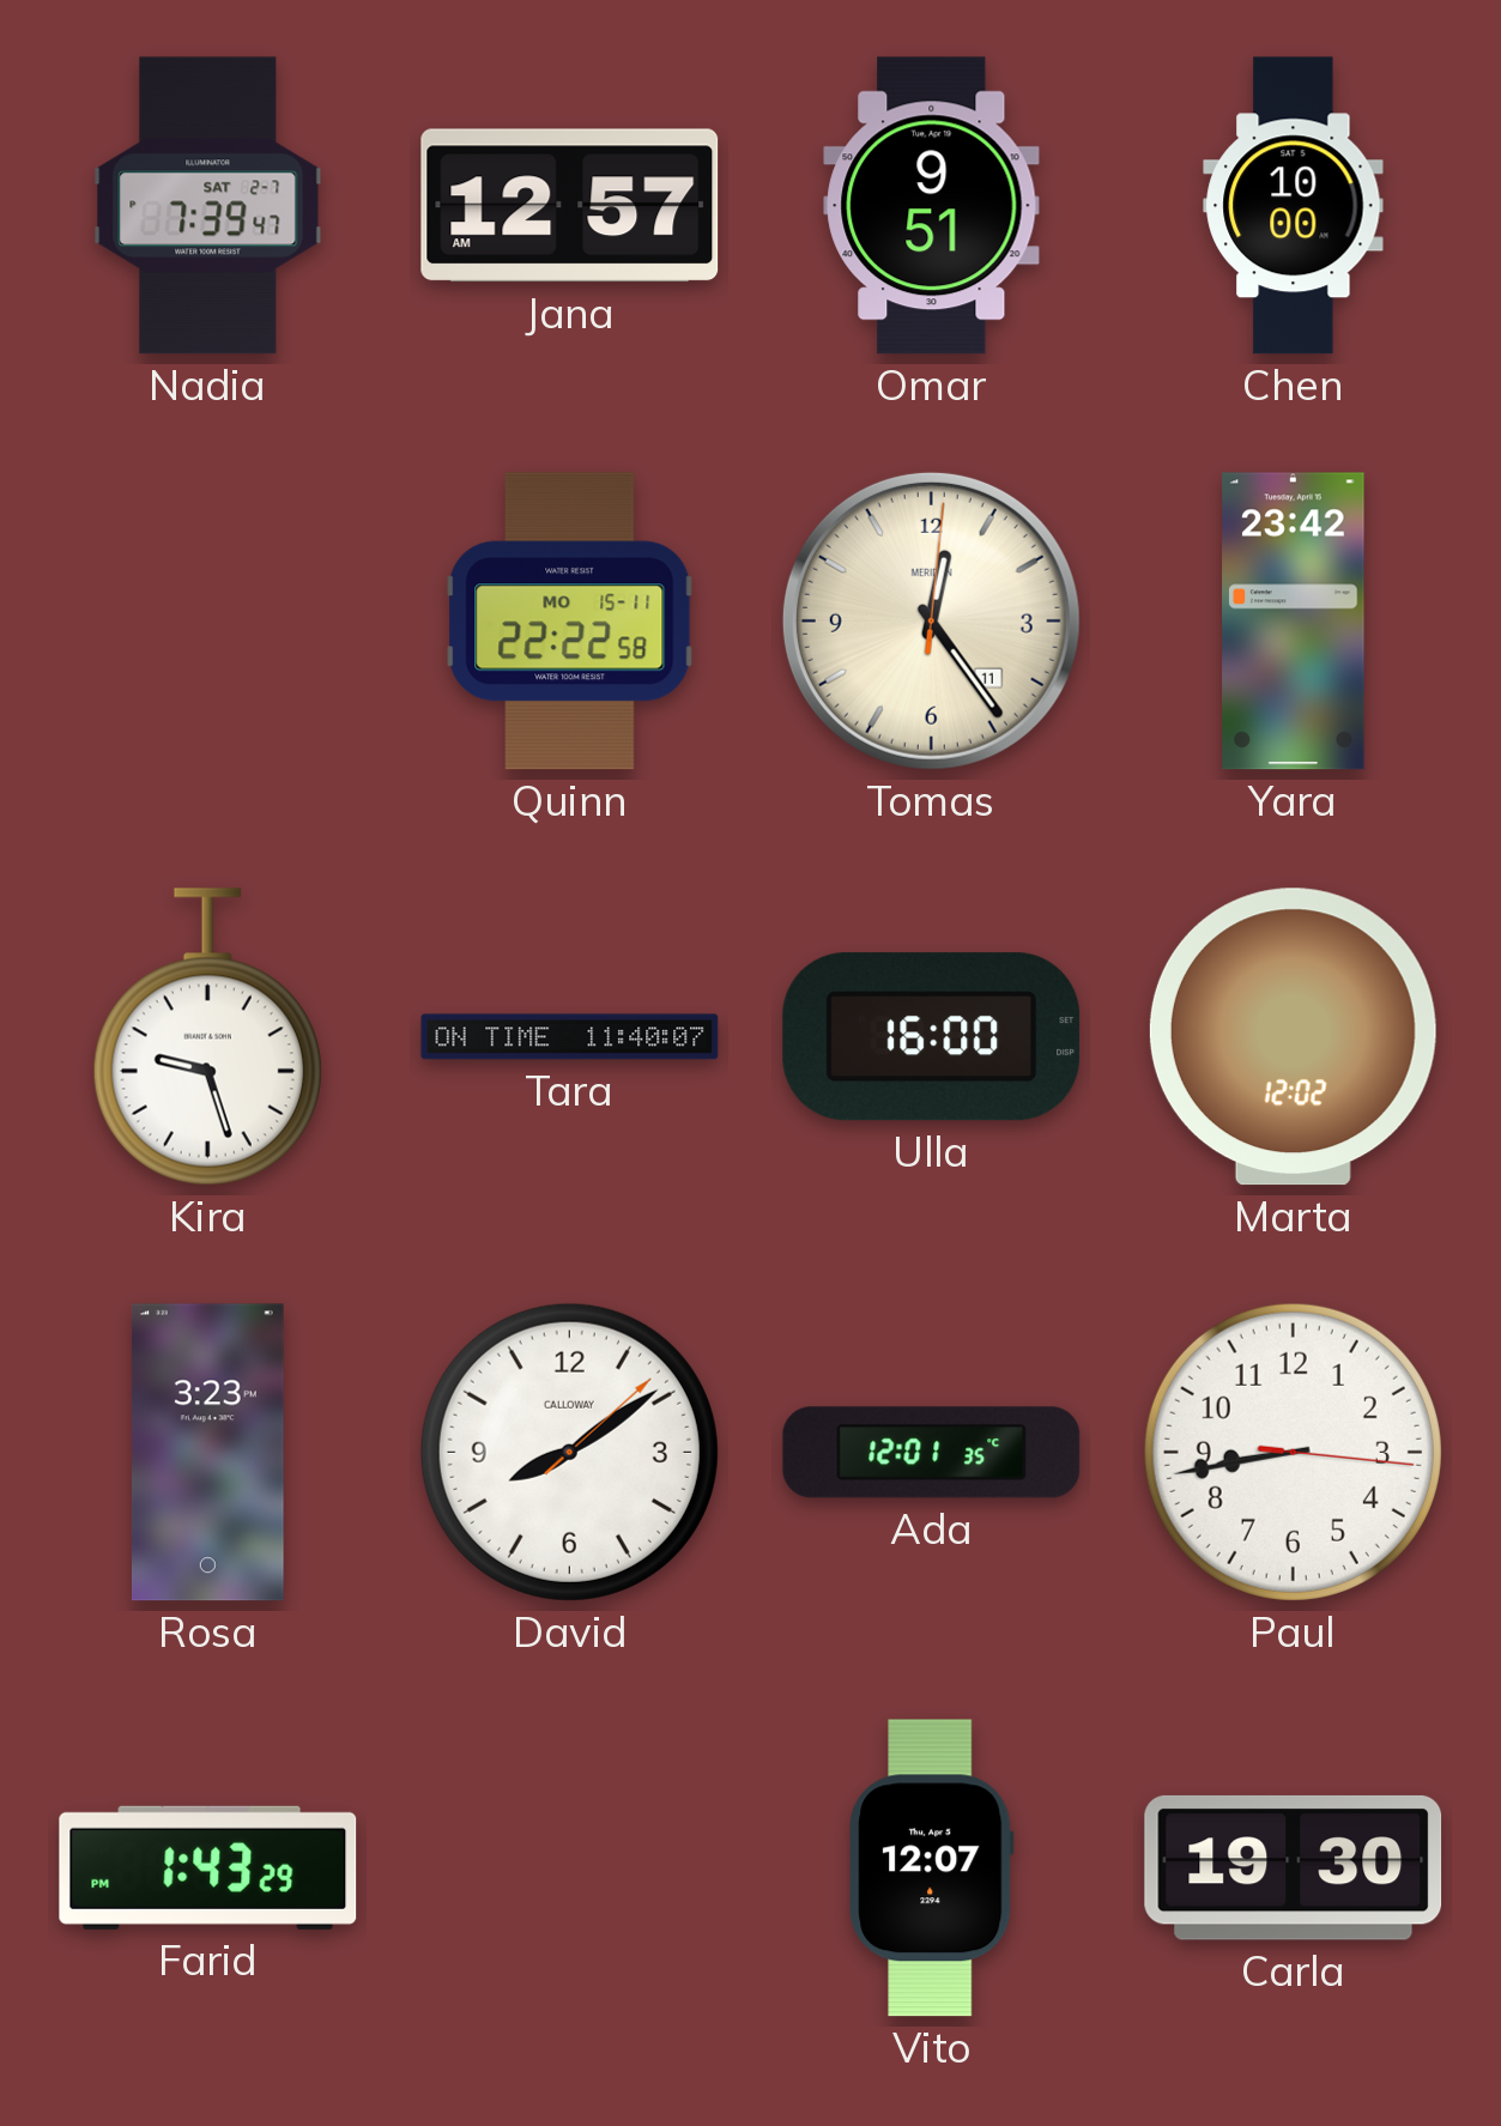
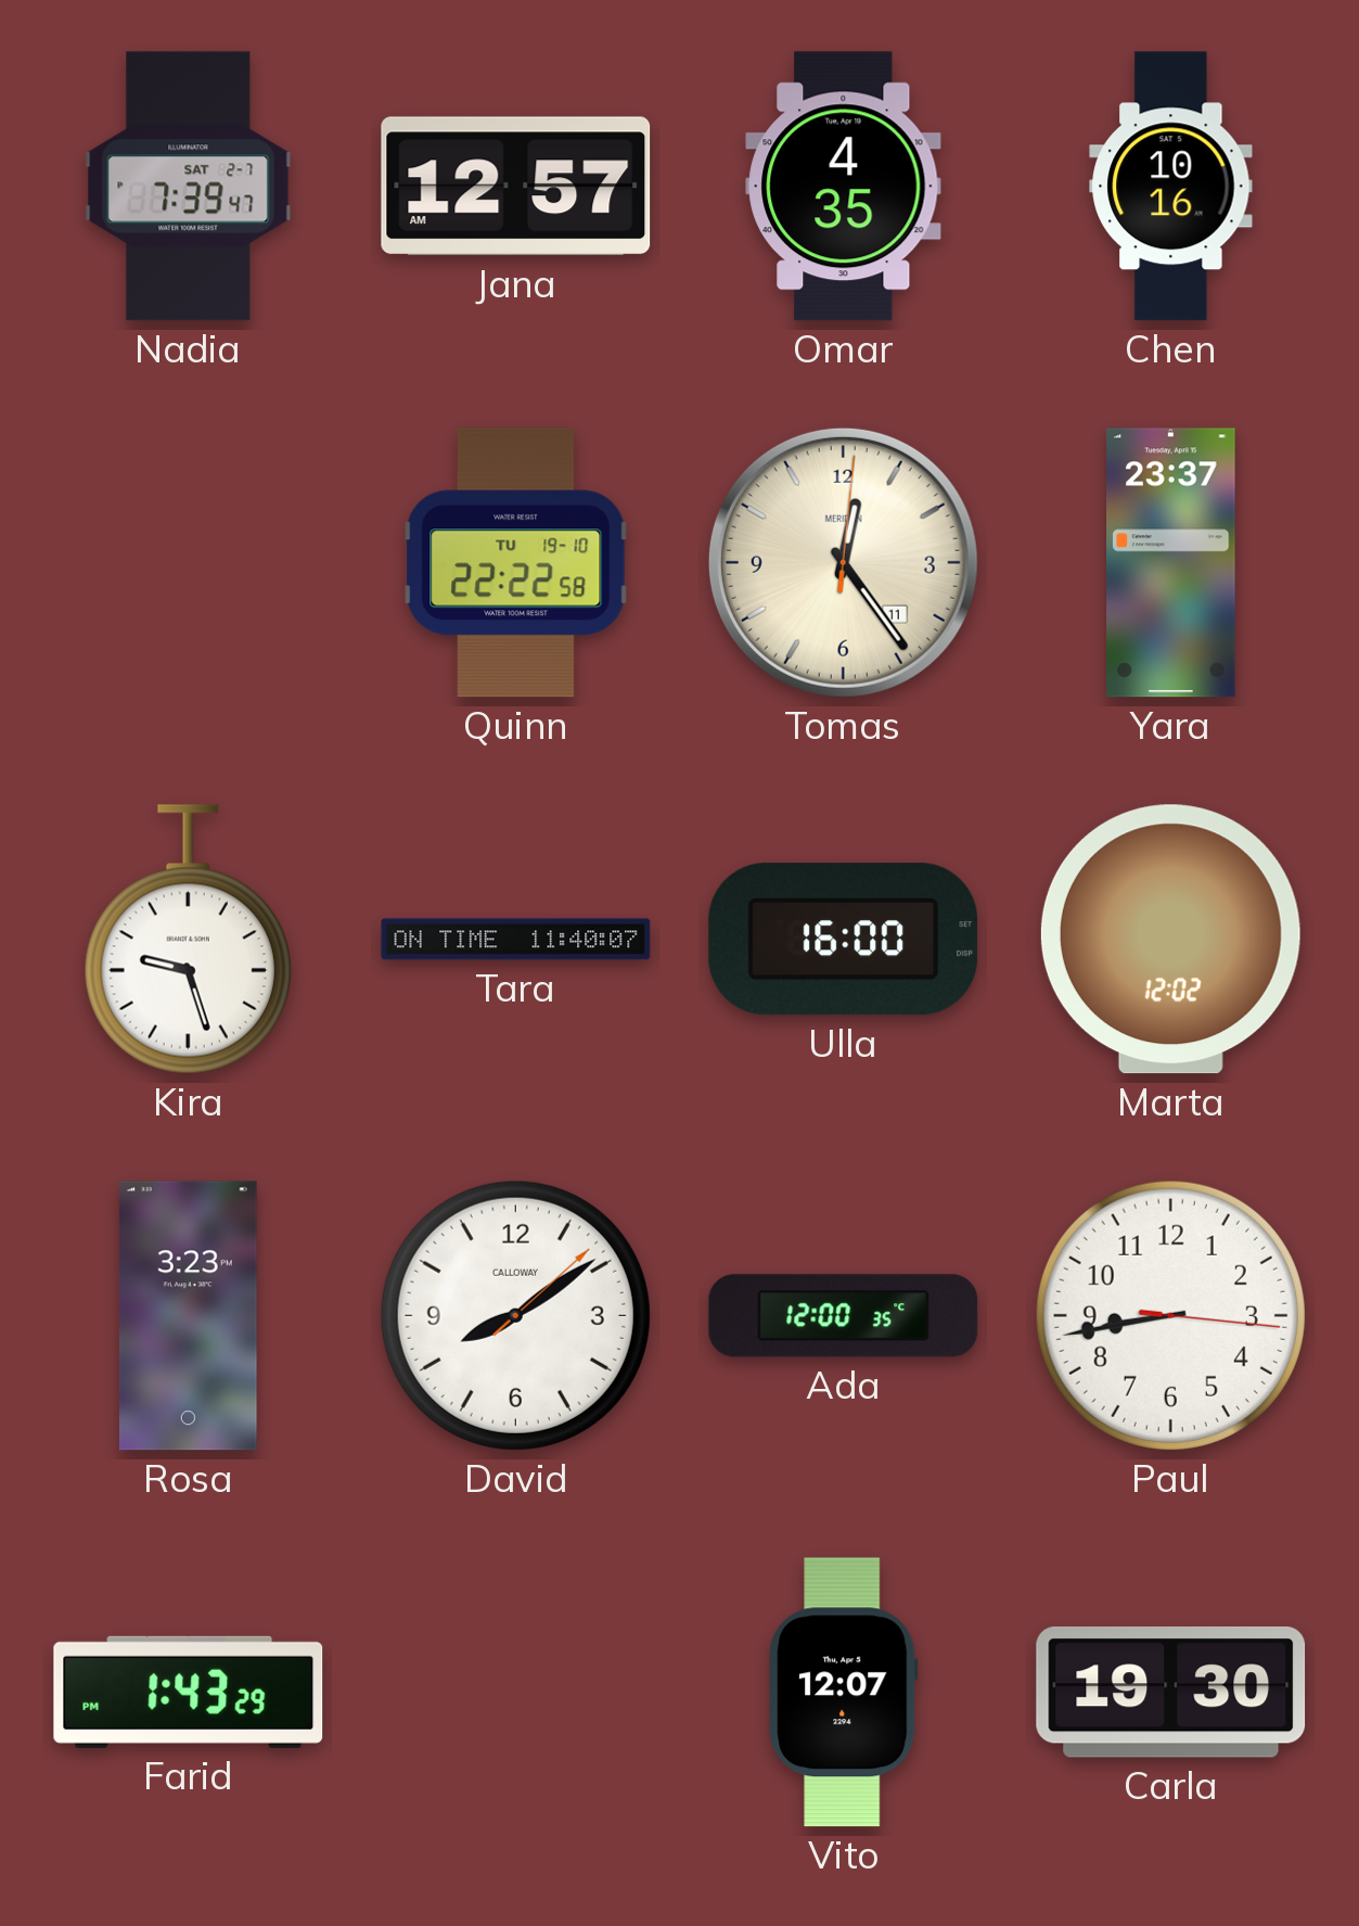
Omar: 9:51 -> 4:35
Chen: 10:00 -> 10:16
Quinn date: MO 15-11 -> TU 19-10
Yara: 23:42 -> 23:37
Ada: 12:01 -> 12:00
